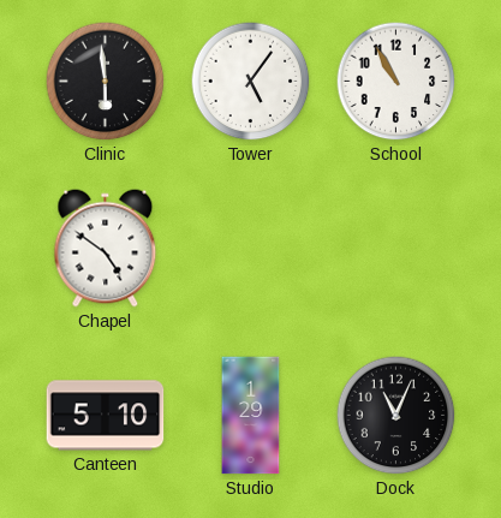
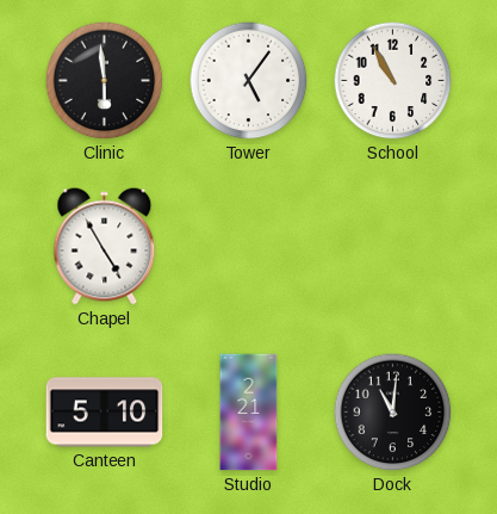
Chapel: 4:51 -> 4:55
Studio: 1:29 -> 2:21
Dock: 11:04 -> 11:01
